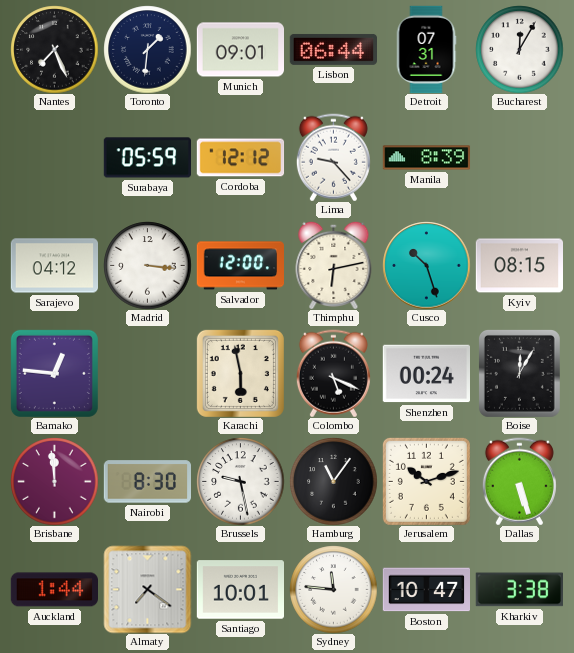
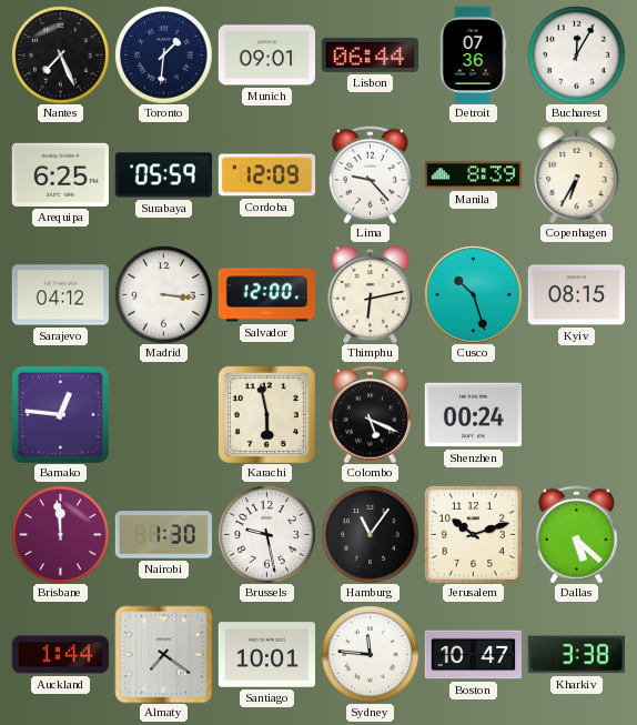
Detroit: 07:31 -> 07:36
Arequipa: none -> 6:25
Cordoba: 12:12 -> 12:09
Copenhagen: none -> 6:35
Boise: 12:05 -> none
Nairobi: 8:30 -> 1:30
Dallas: 5:27 -> 5:22
